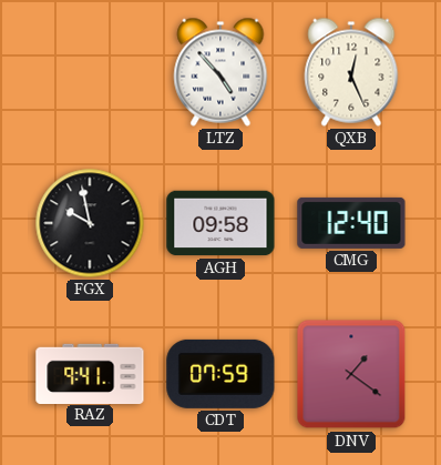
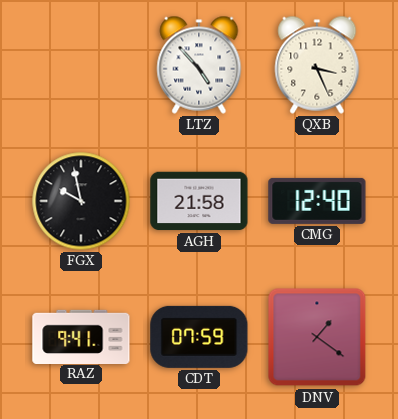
QXB: 12:26 -> 3:26
AGH: 09:58 -> 21:58
